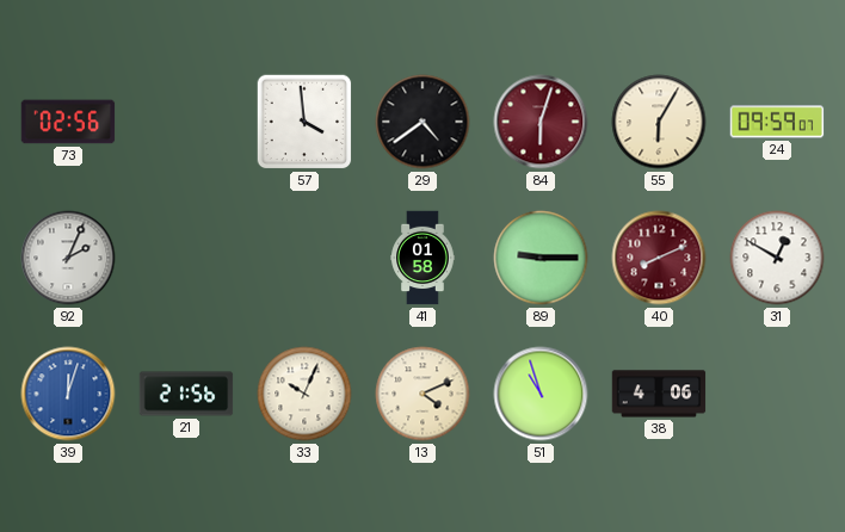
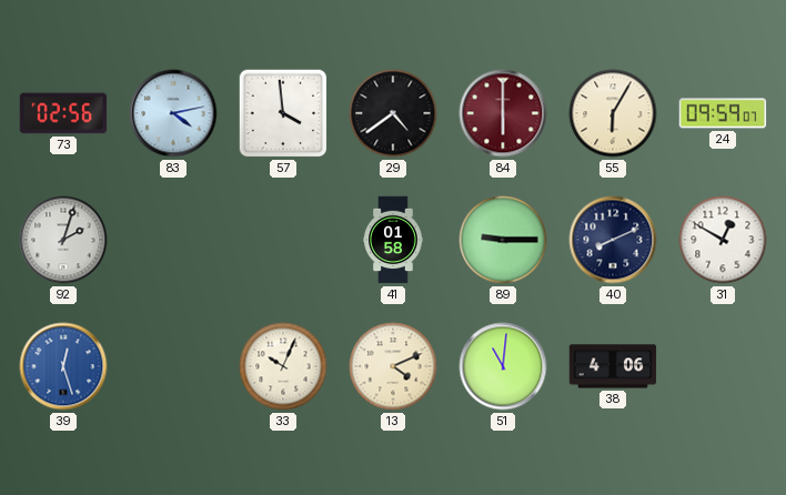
83: none -> 4:13
84: 6:03 -> 6:00
92: 2:04 -> 2:03
40 dial: burgundy -> navy
39: 12:03 -> 12:27
21: 21:56 -> none
51: 10:57 -> 11:01
